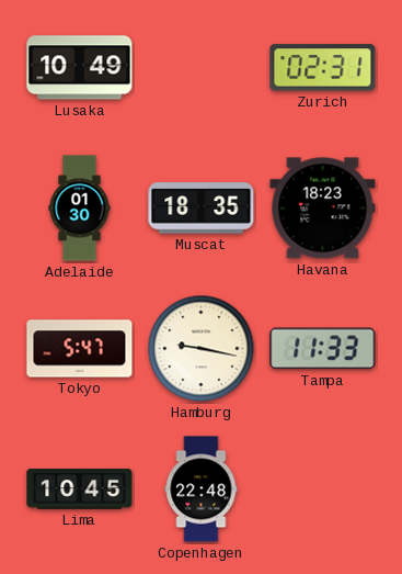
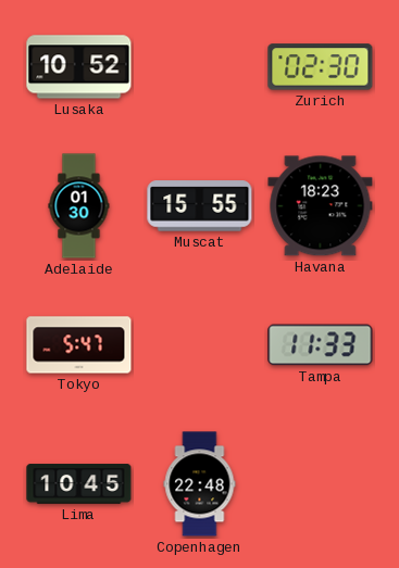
Lusaka: 10:49 -> 10:52
Zurich: 02:31 -> 02:30
Muscat: 18:35 -> 15:55
Hamburg: 9:17 -> none
